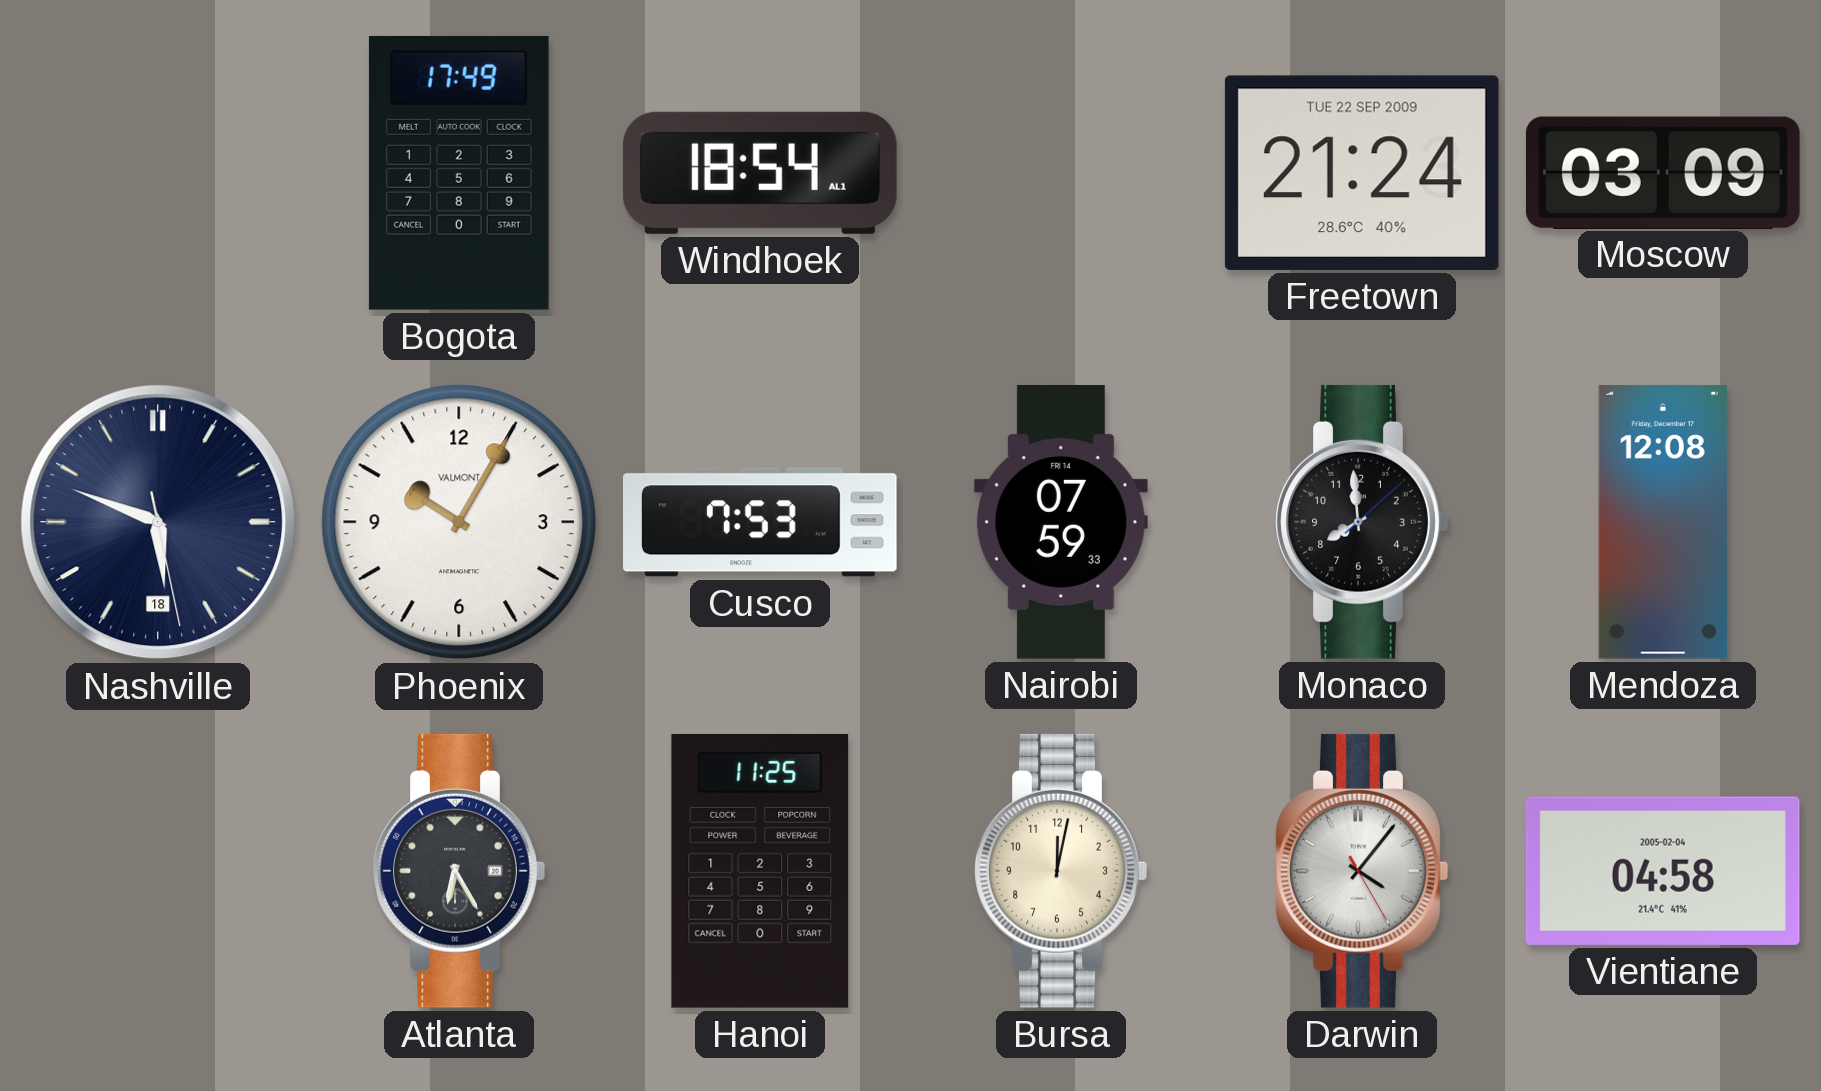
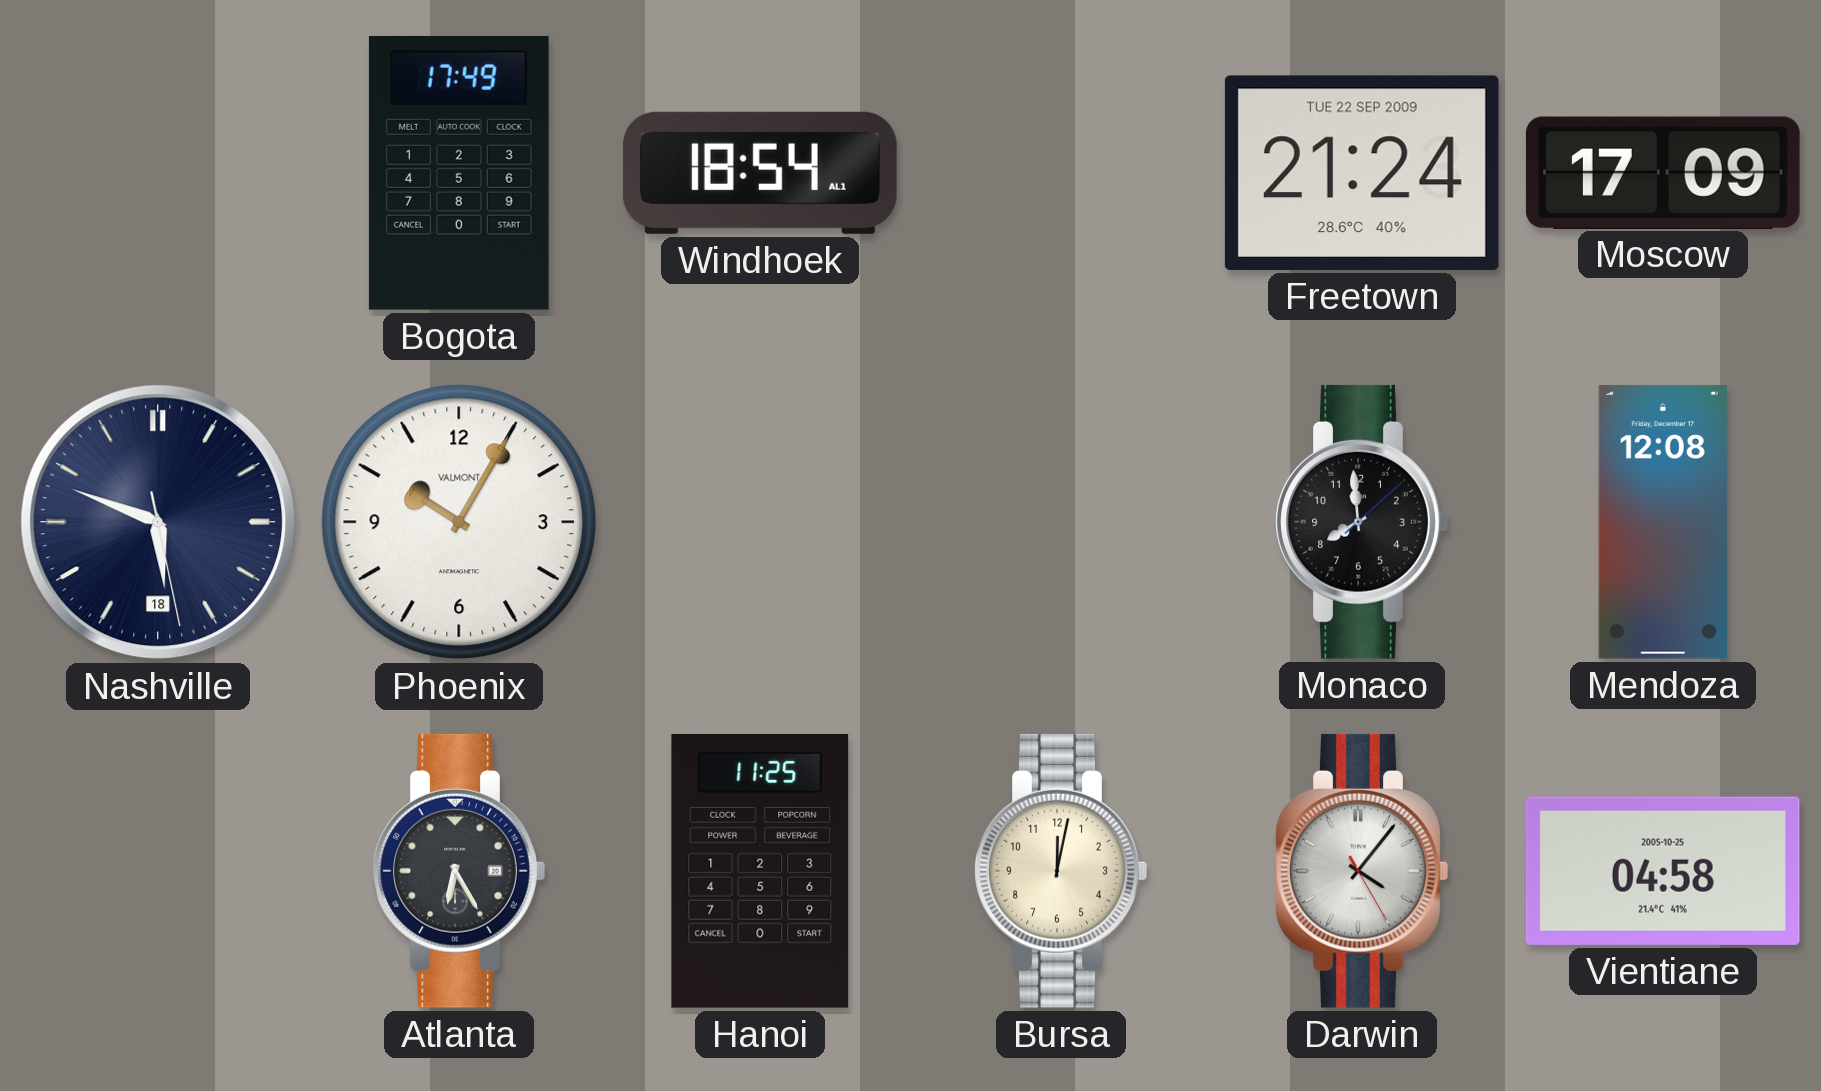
Moscow: 03:09 -> 17:09
Cusco: 7:53 -> none
Nairobi: 07:59 -> none
Vientiane date: 2005-02-04 -> 2005-10-25
